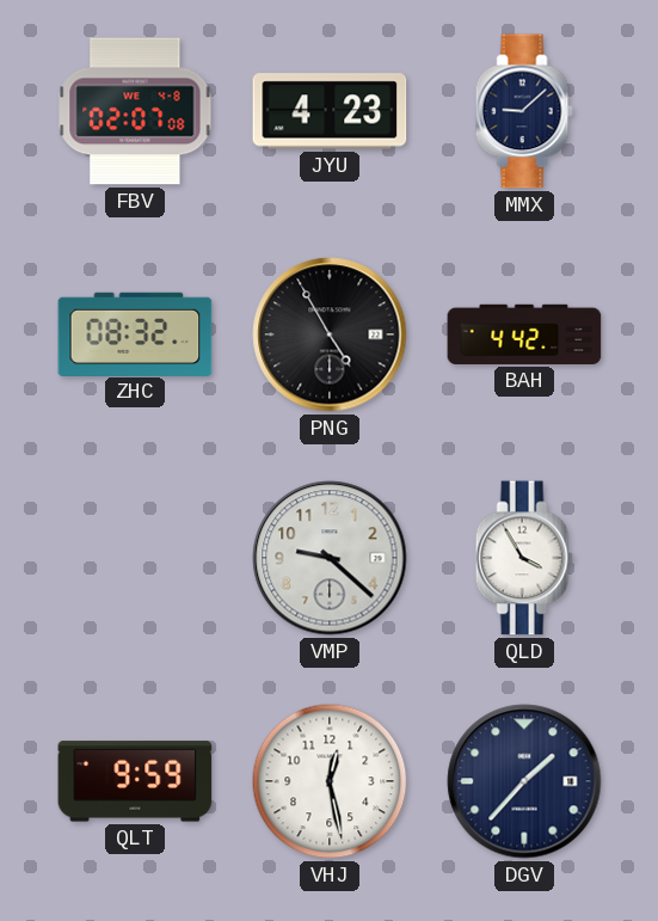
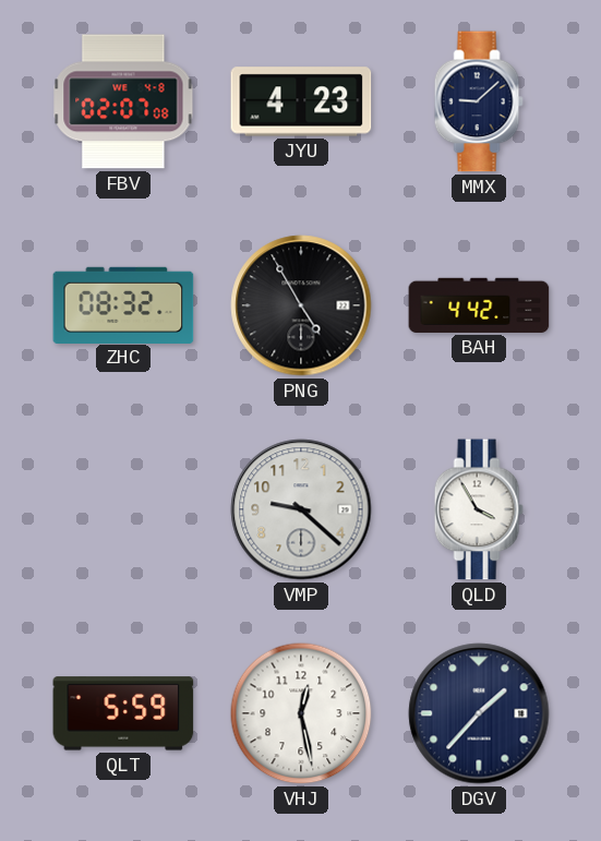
QLT: 9:59 -> 5:59
